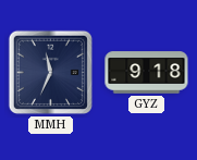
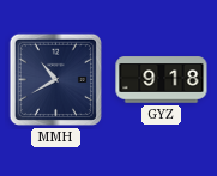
MMH: 11:34 -> 10:40
